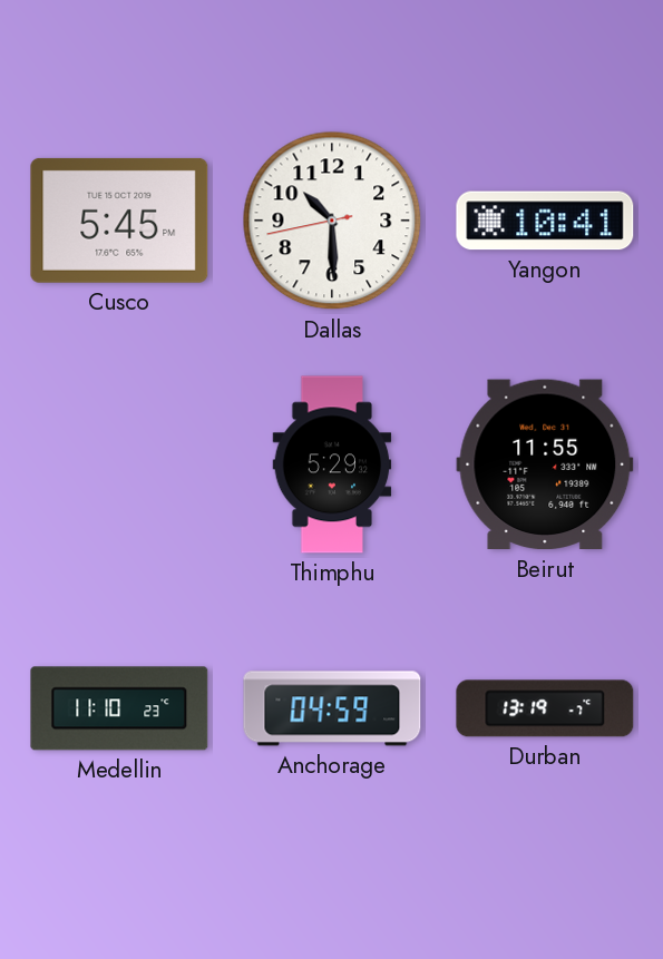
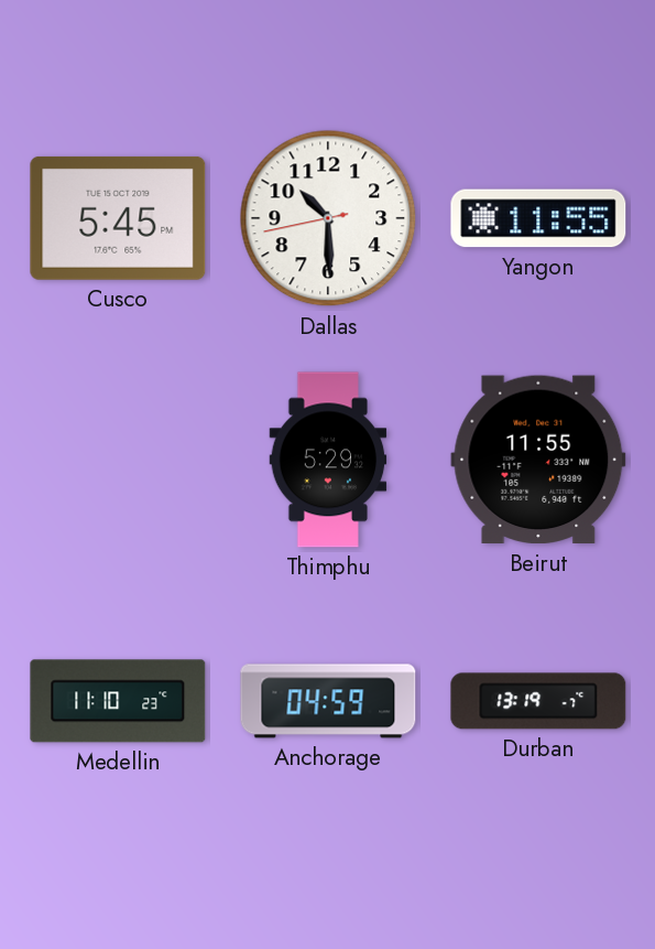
Yangon: 10:41 -> 11:55
